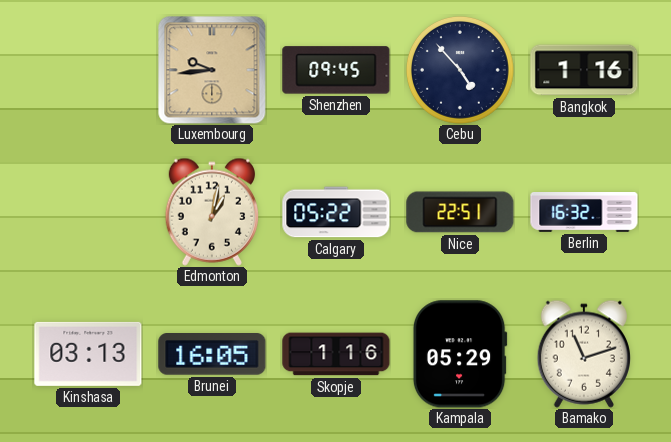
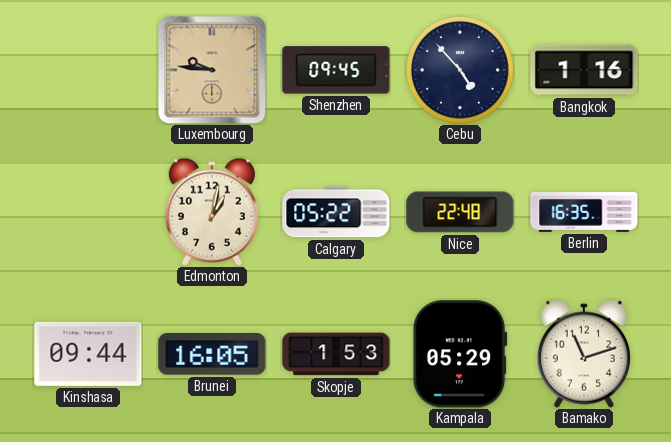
Luxembourg: 9:44 -> 9:46
Nice: 22:51 -> 22:48
Berlin: 16:32 -> 16:35
Kinshasa: 03:13 -> 09:44
Skopje: 1:16 -> 1:53
